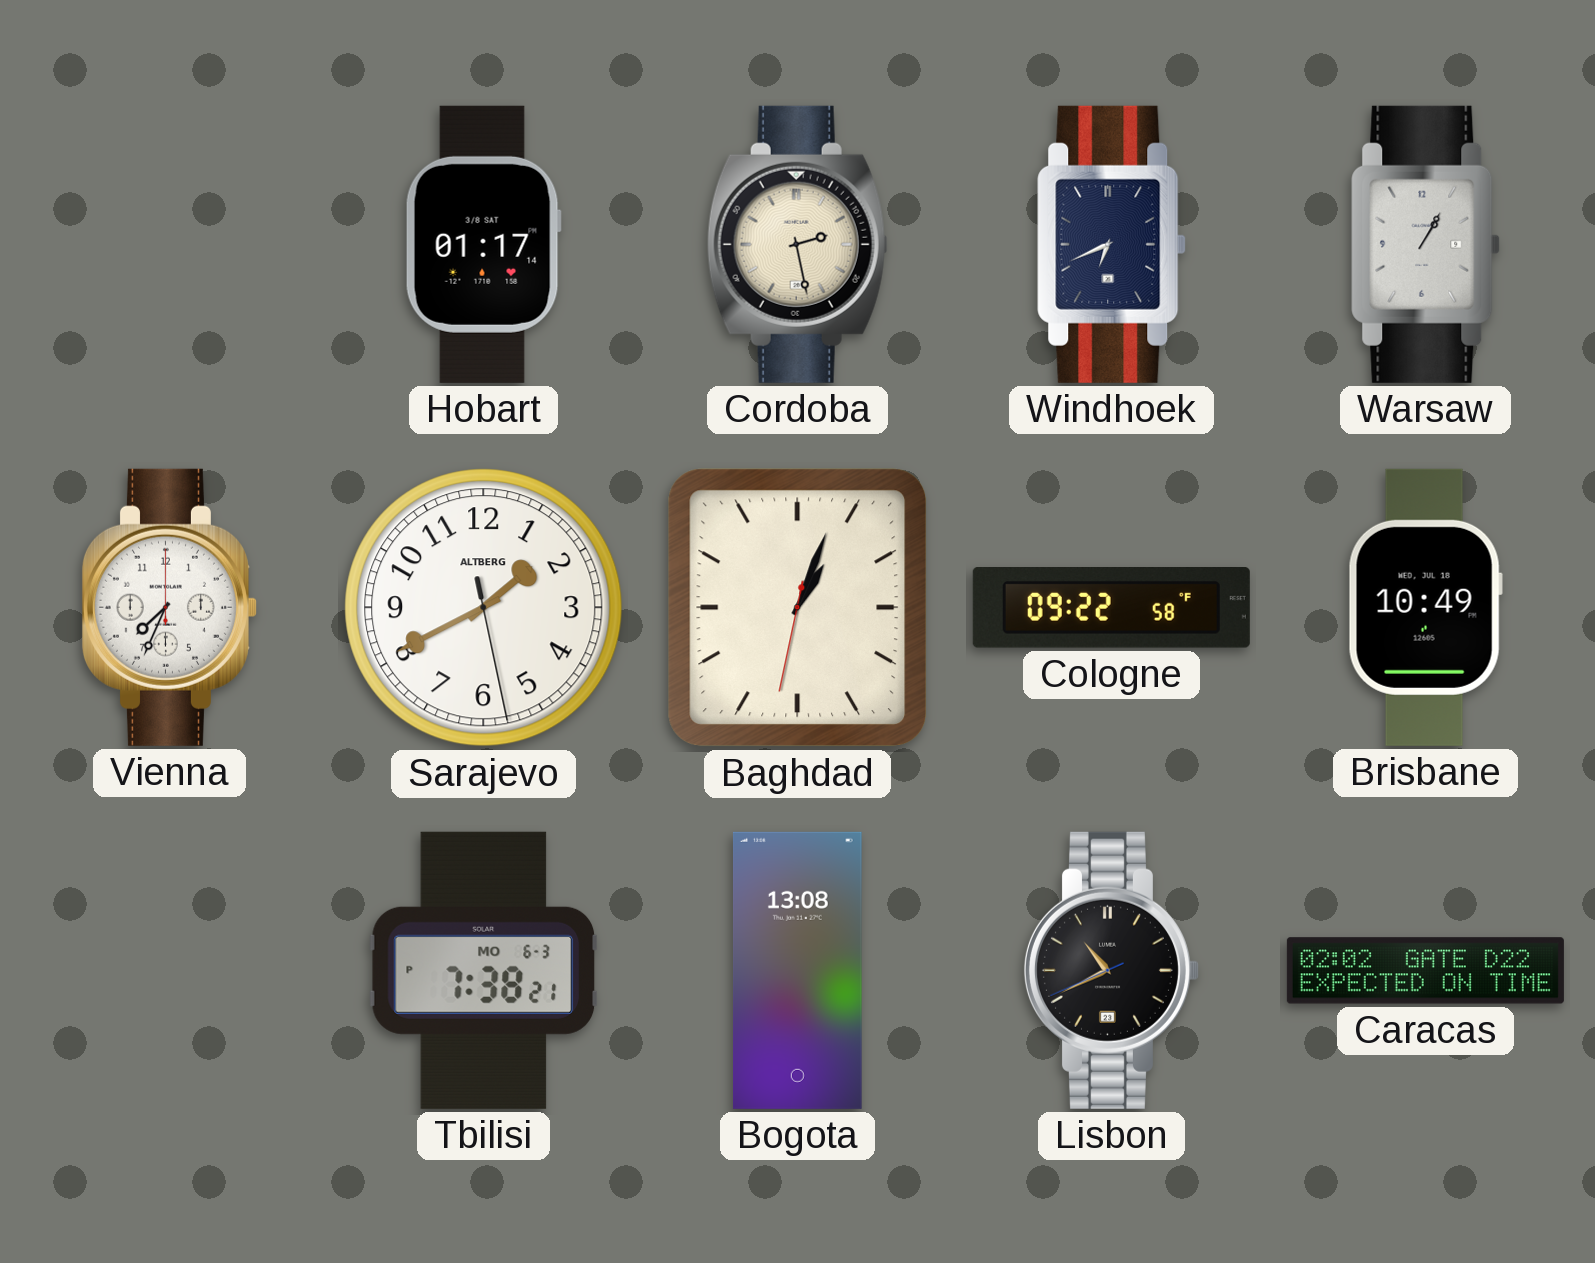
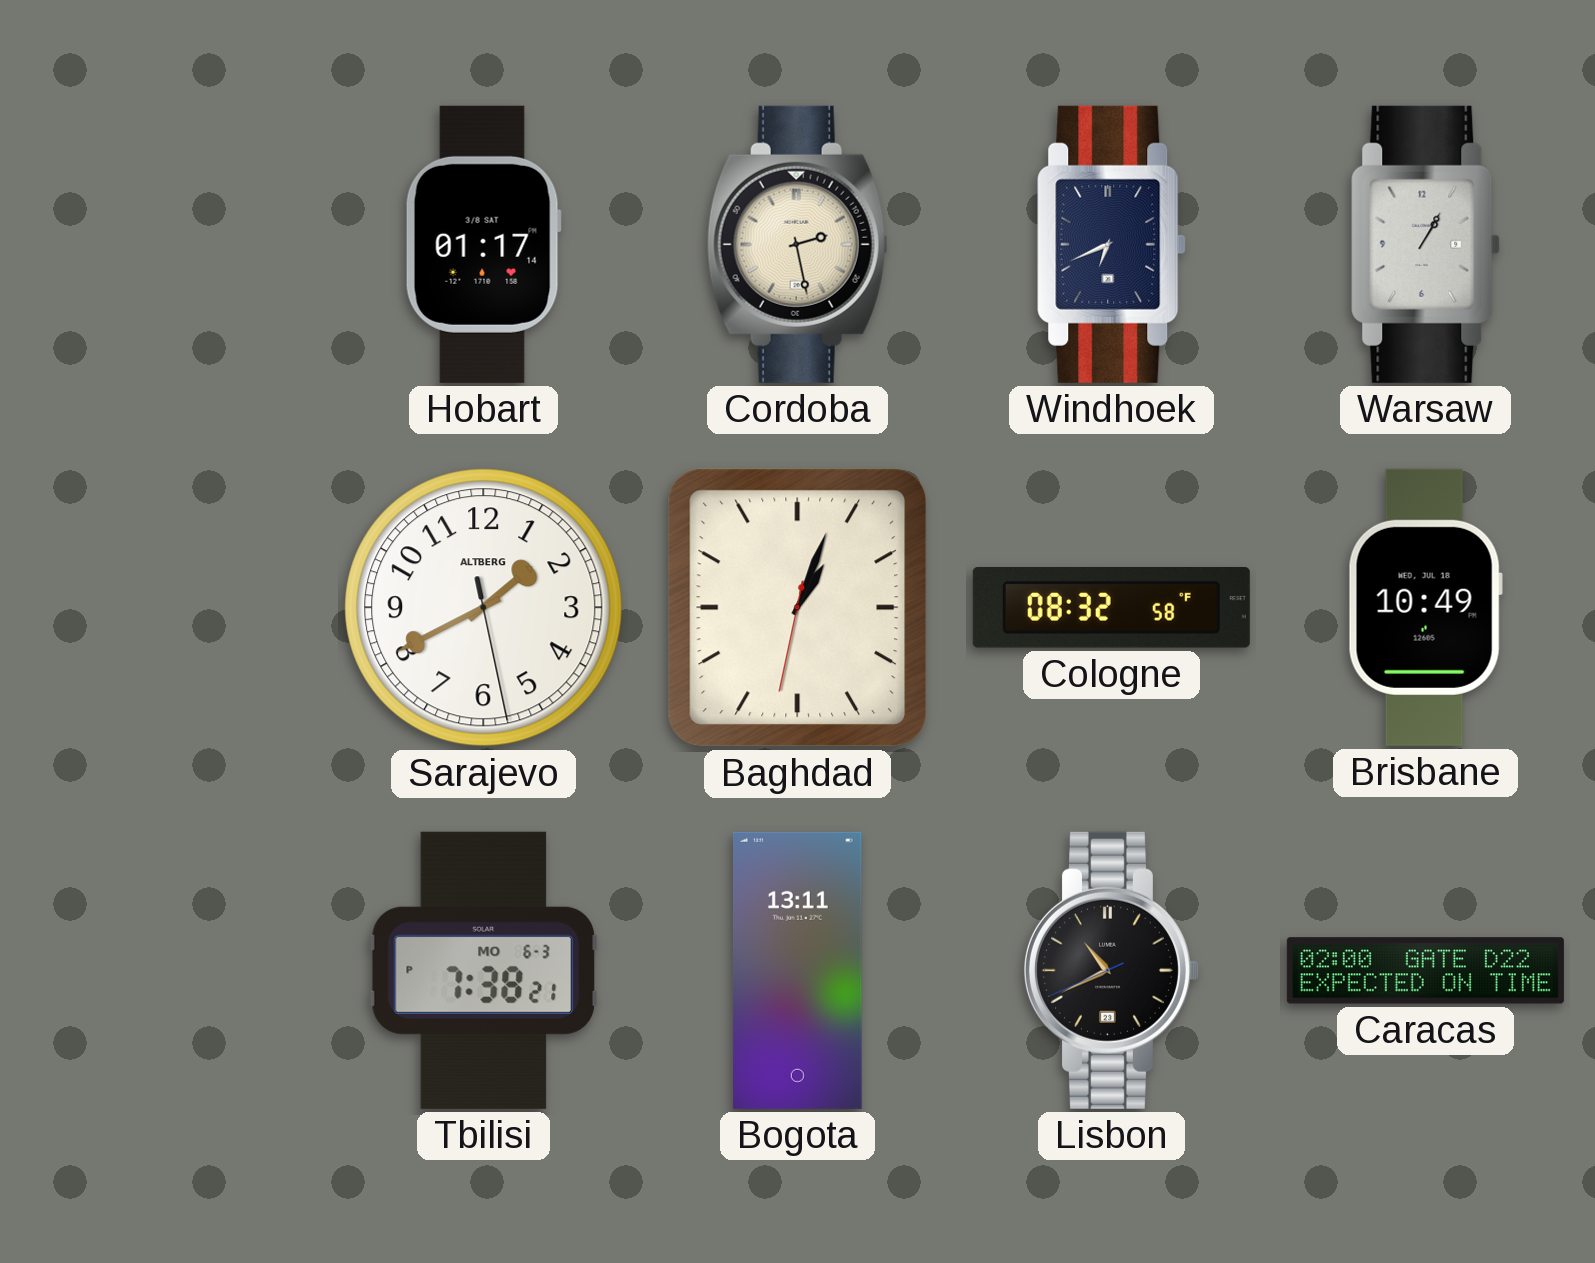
Vienna: 7:34 -> none
Cologne: 09:22 -> 08:32
Bogota: 13:08 -> 13:11
Caracas: 02:02 -> 02:00
